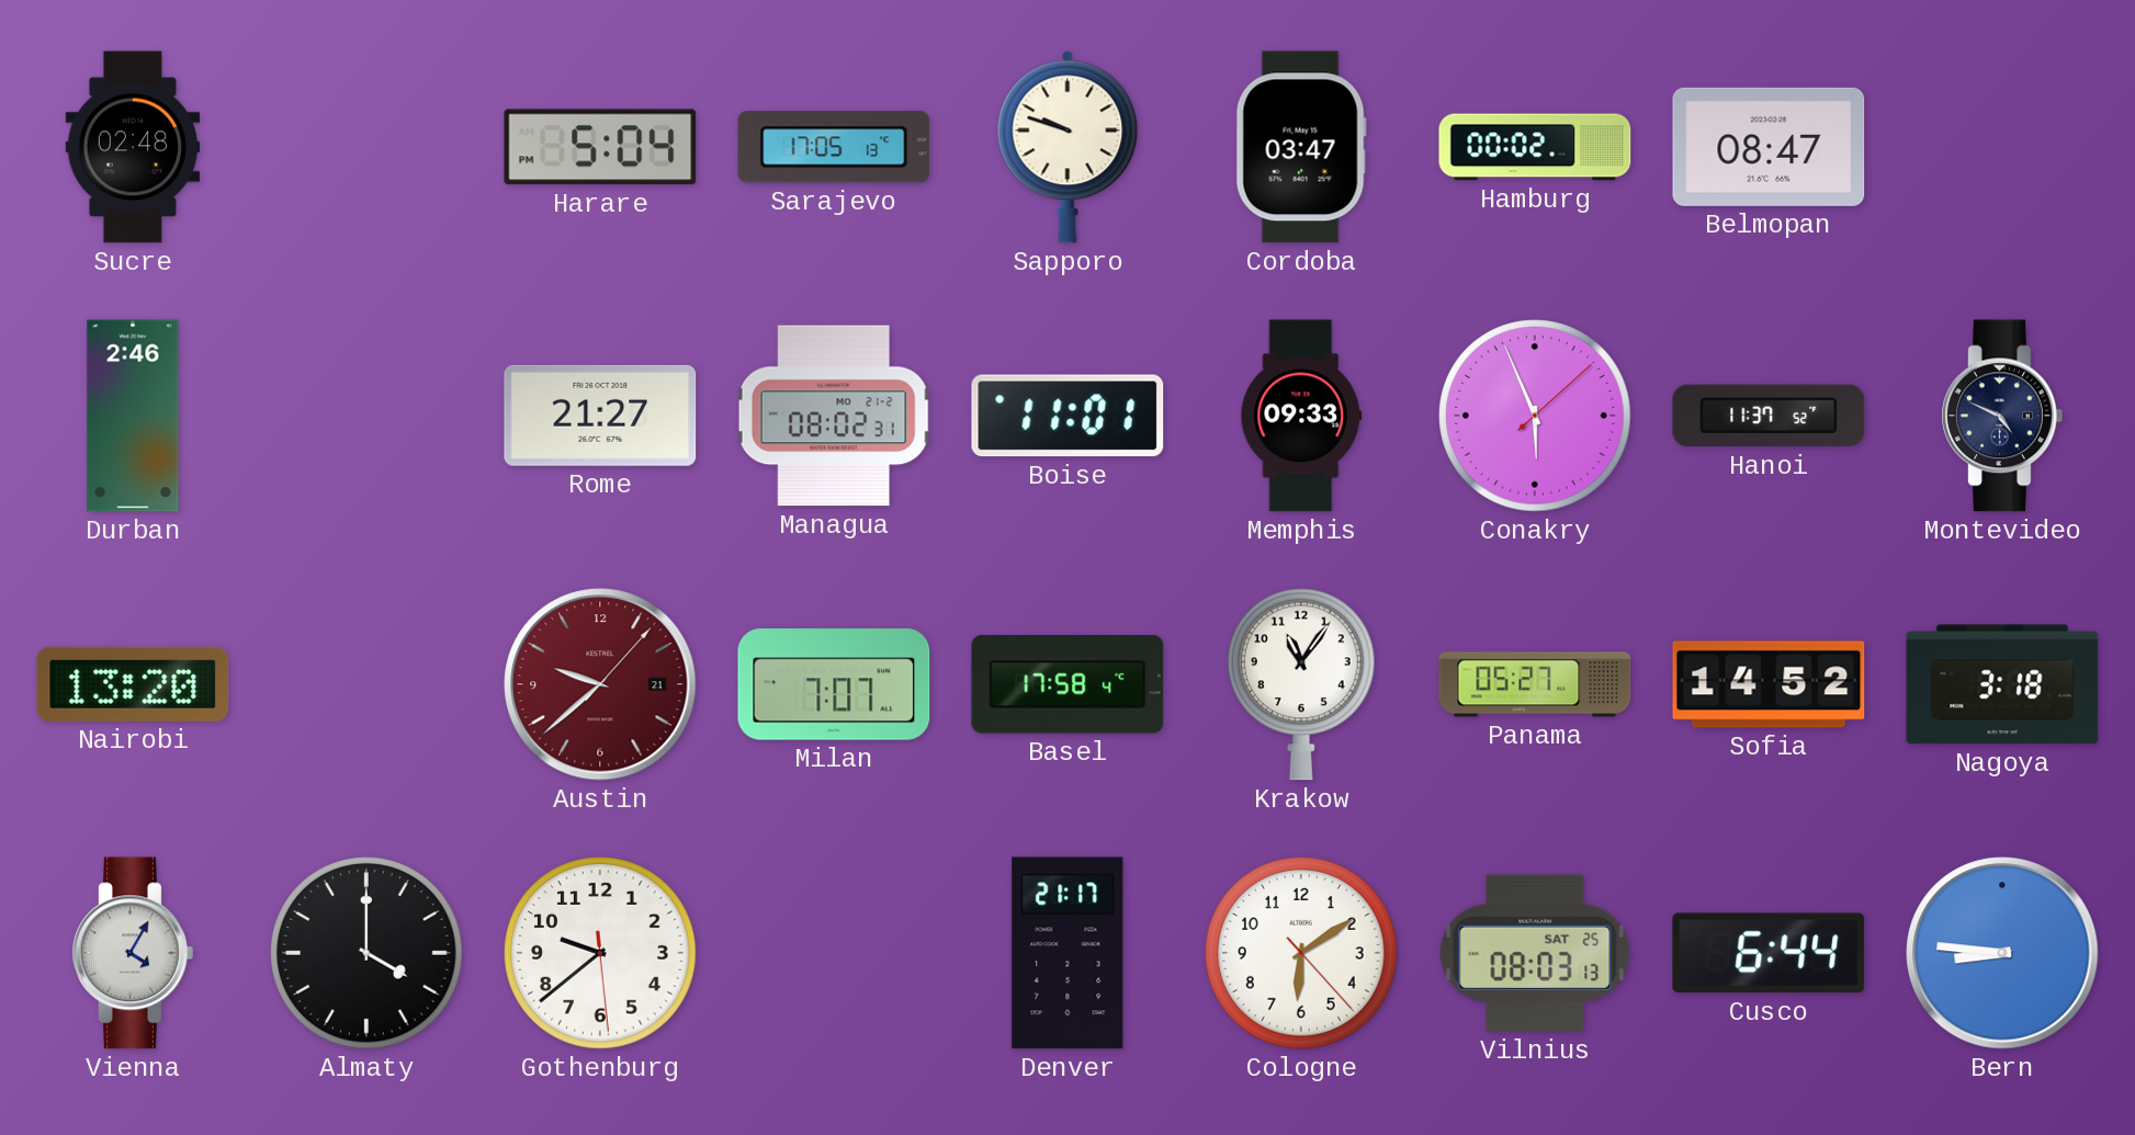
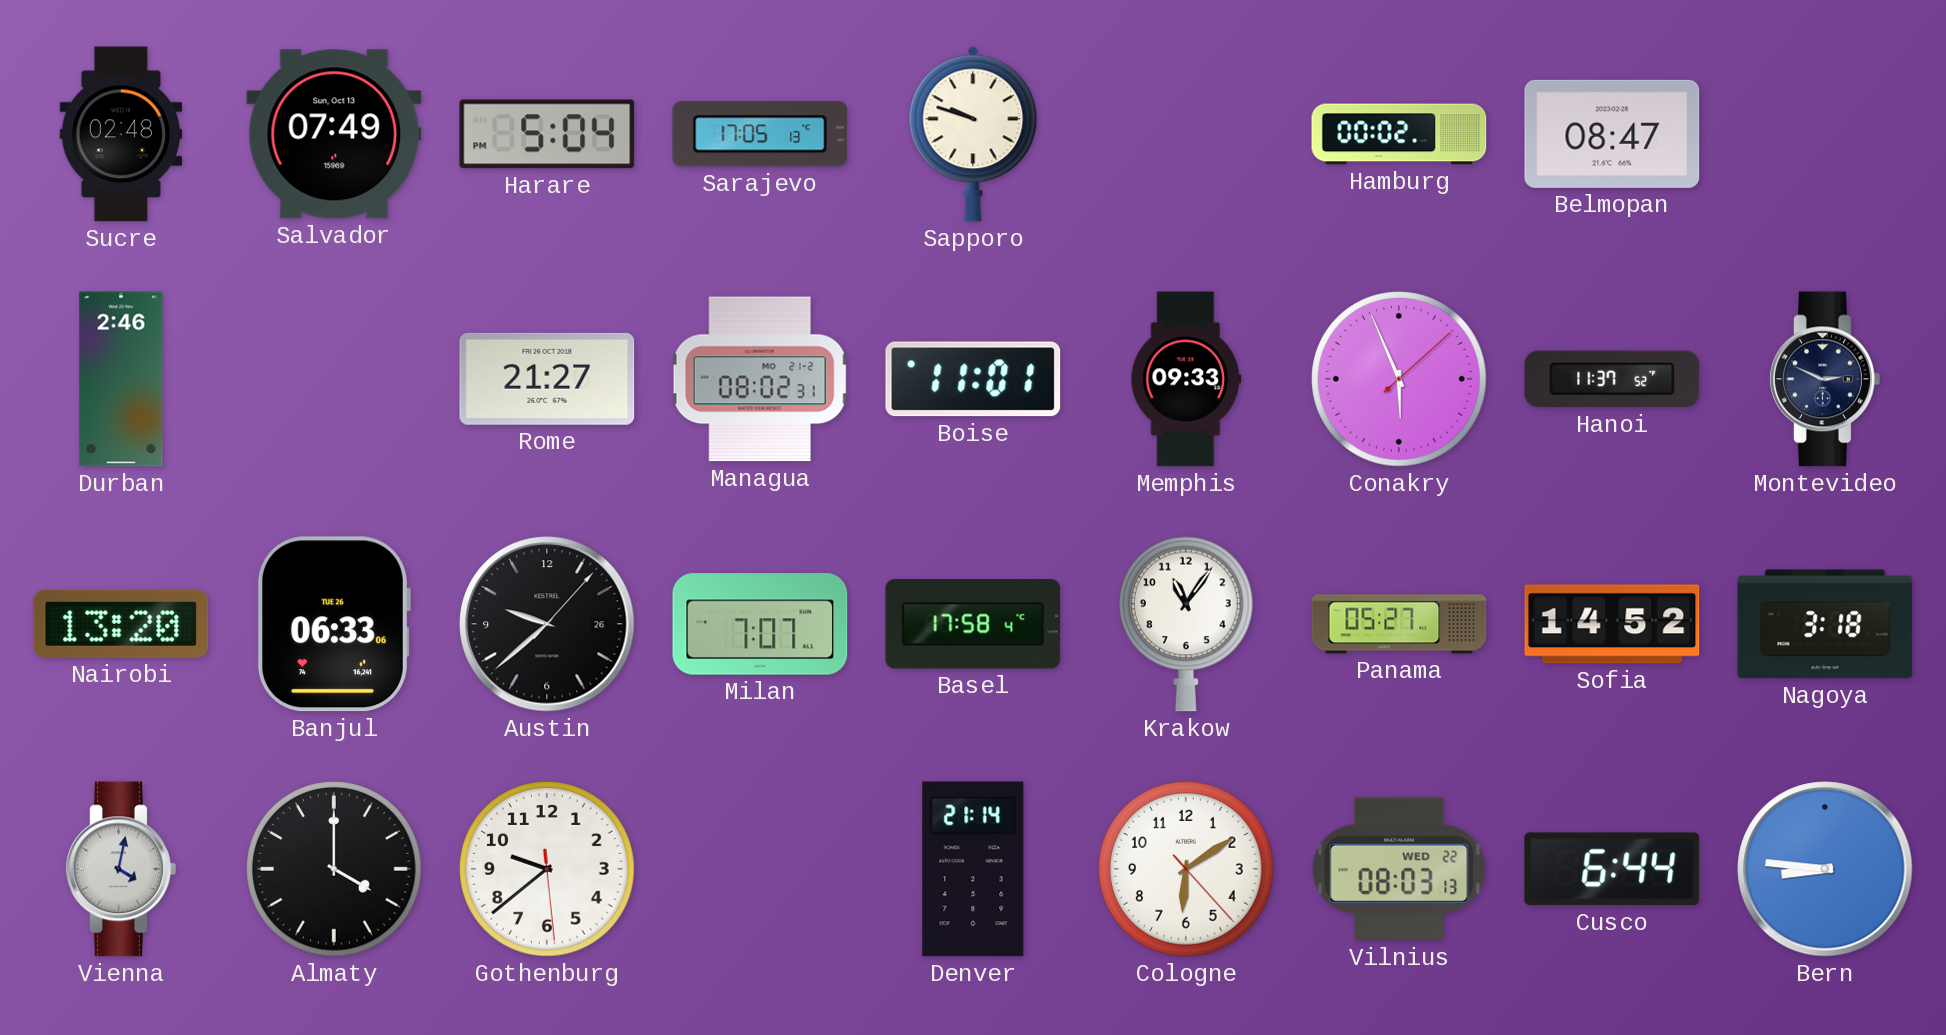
Salvador: none -> 07:49
Cordoba: 03:47 -> none
Montevideo: 4:49 -> 2:49
Banjul: none -> 06:33
Austin date: 21 -> 26
Austin dial: burgundy -> black
Vienna: 4:05 -> 4:02
Denver: 21:17 -> 21:14
Vilnius date: SAT 25 -> WED 22
